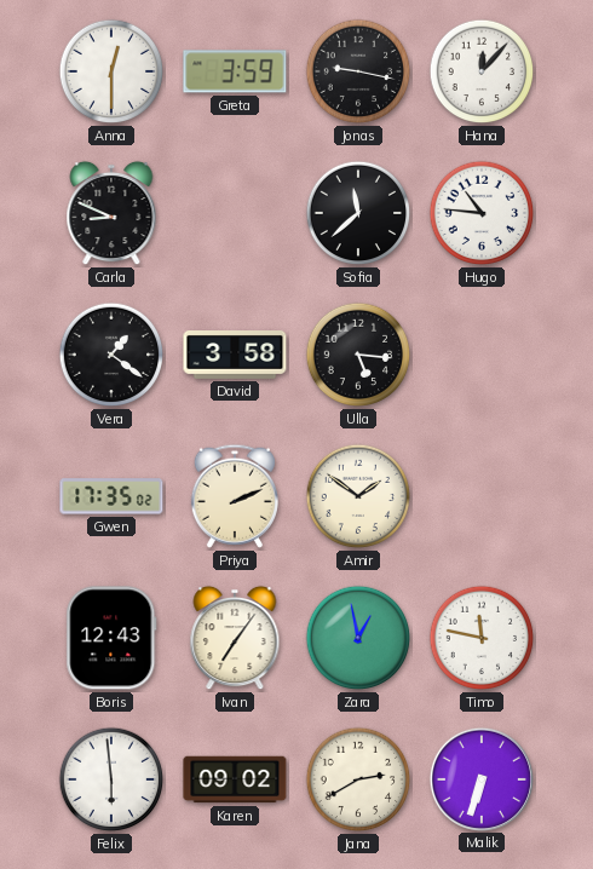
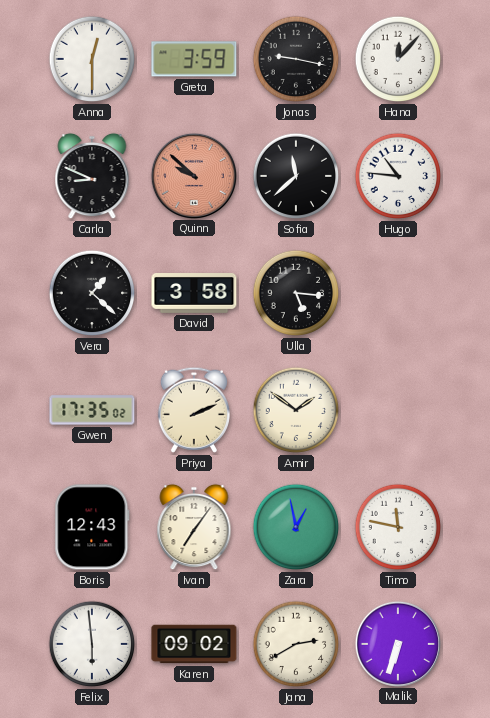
Quinn: none -> 9:52
Vera: 1:21 -> 1:22
